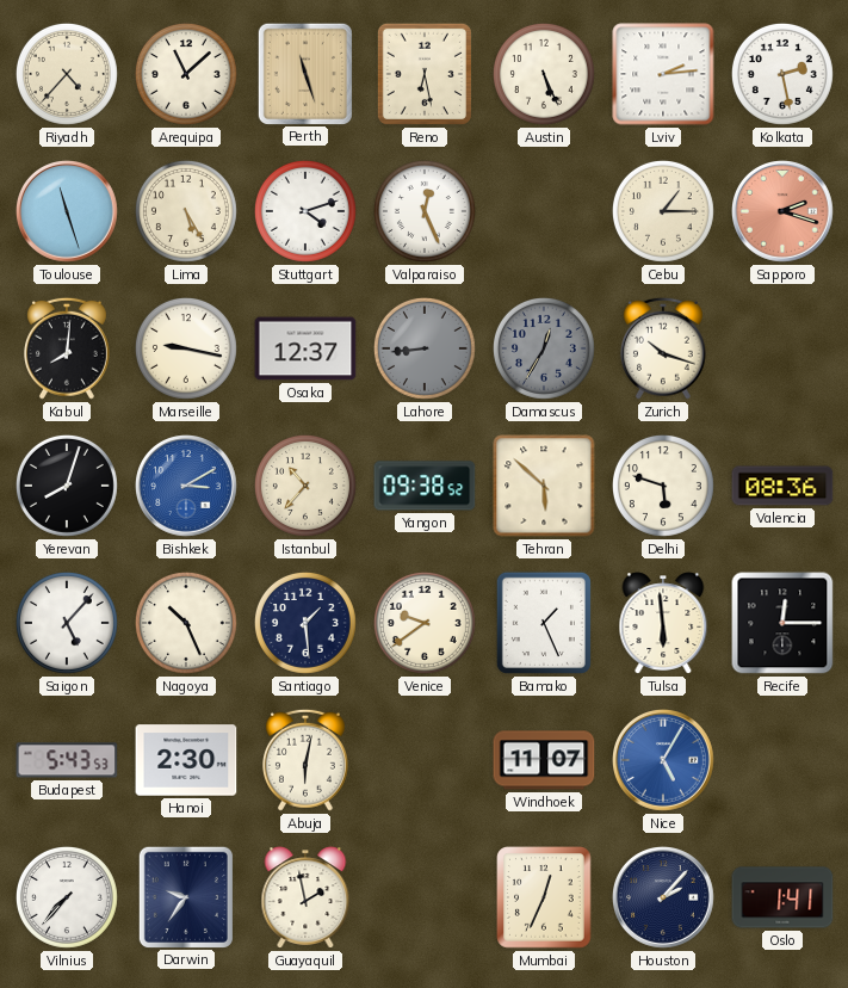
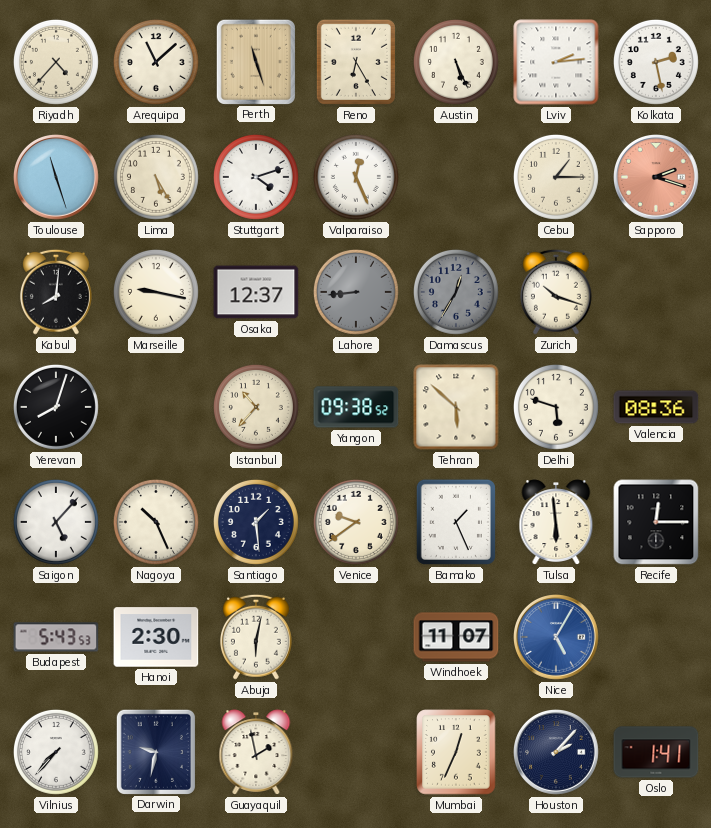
Reno: 6:28 -> 6:25
Bishkek: 3:10 -> none
Darwin: 9:36 -> 9:32
